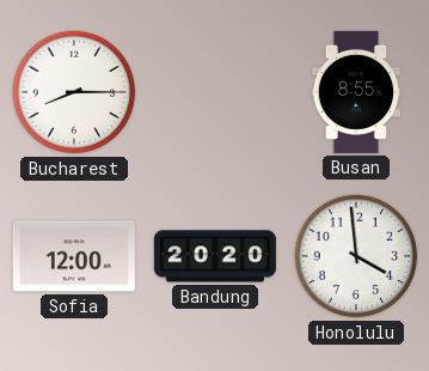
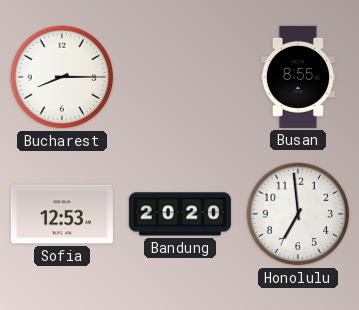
Sofia: 12:00 -> 12:53
Honolulu: 3:59 -> 6:59
